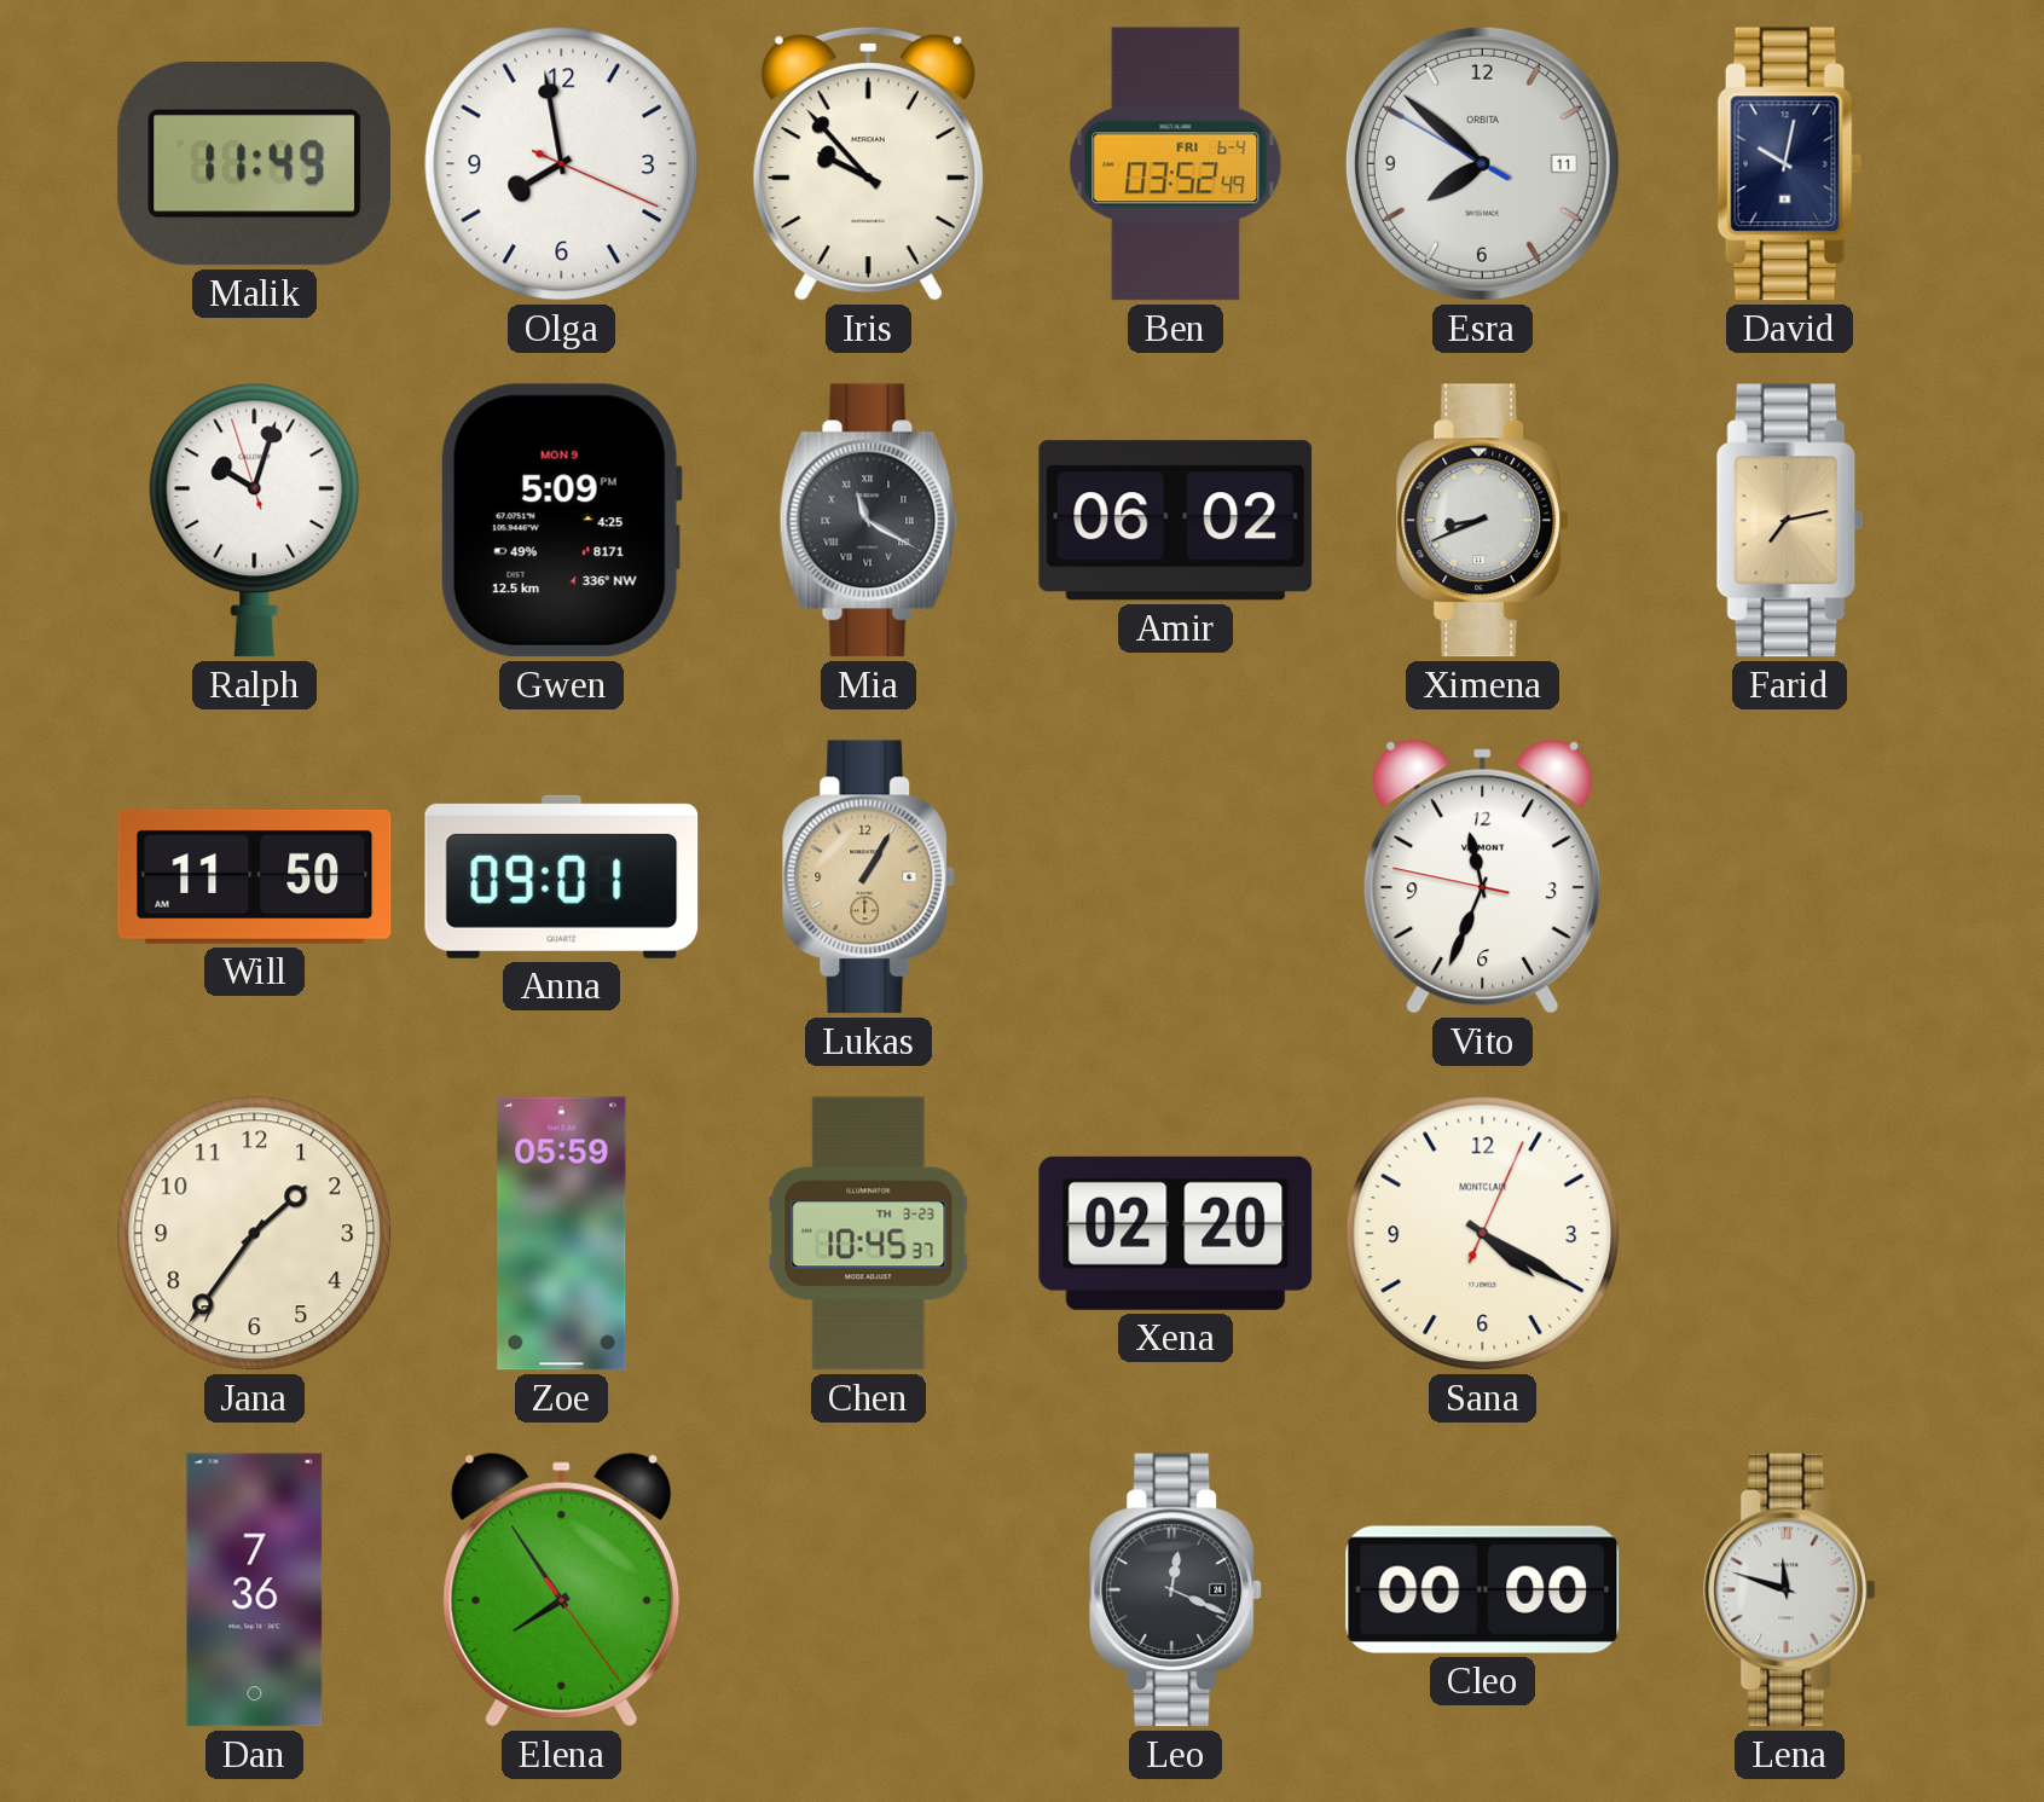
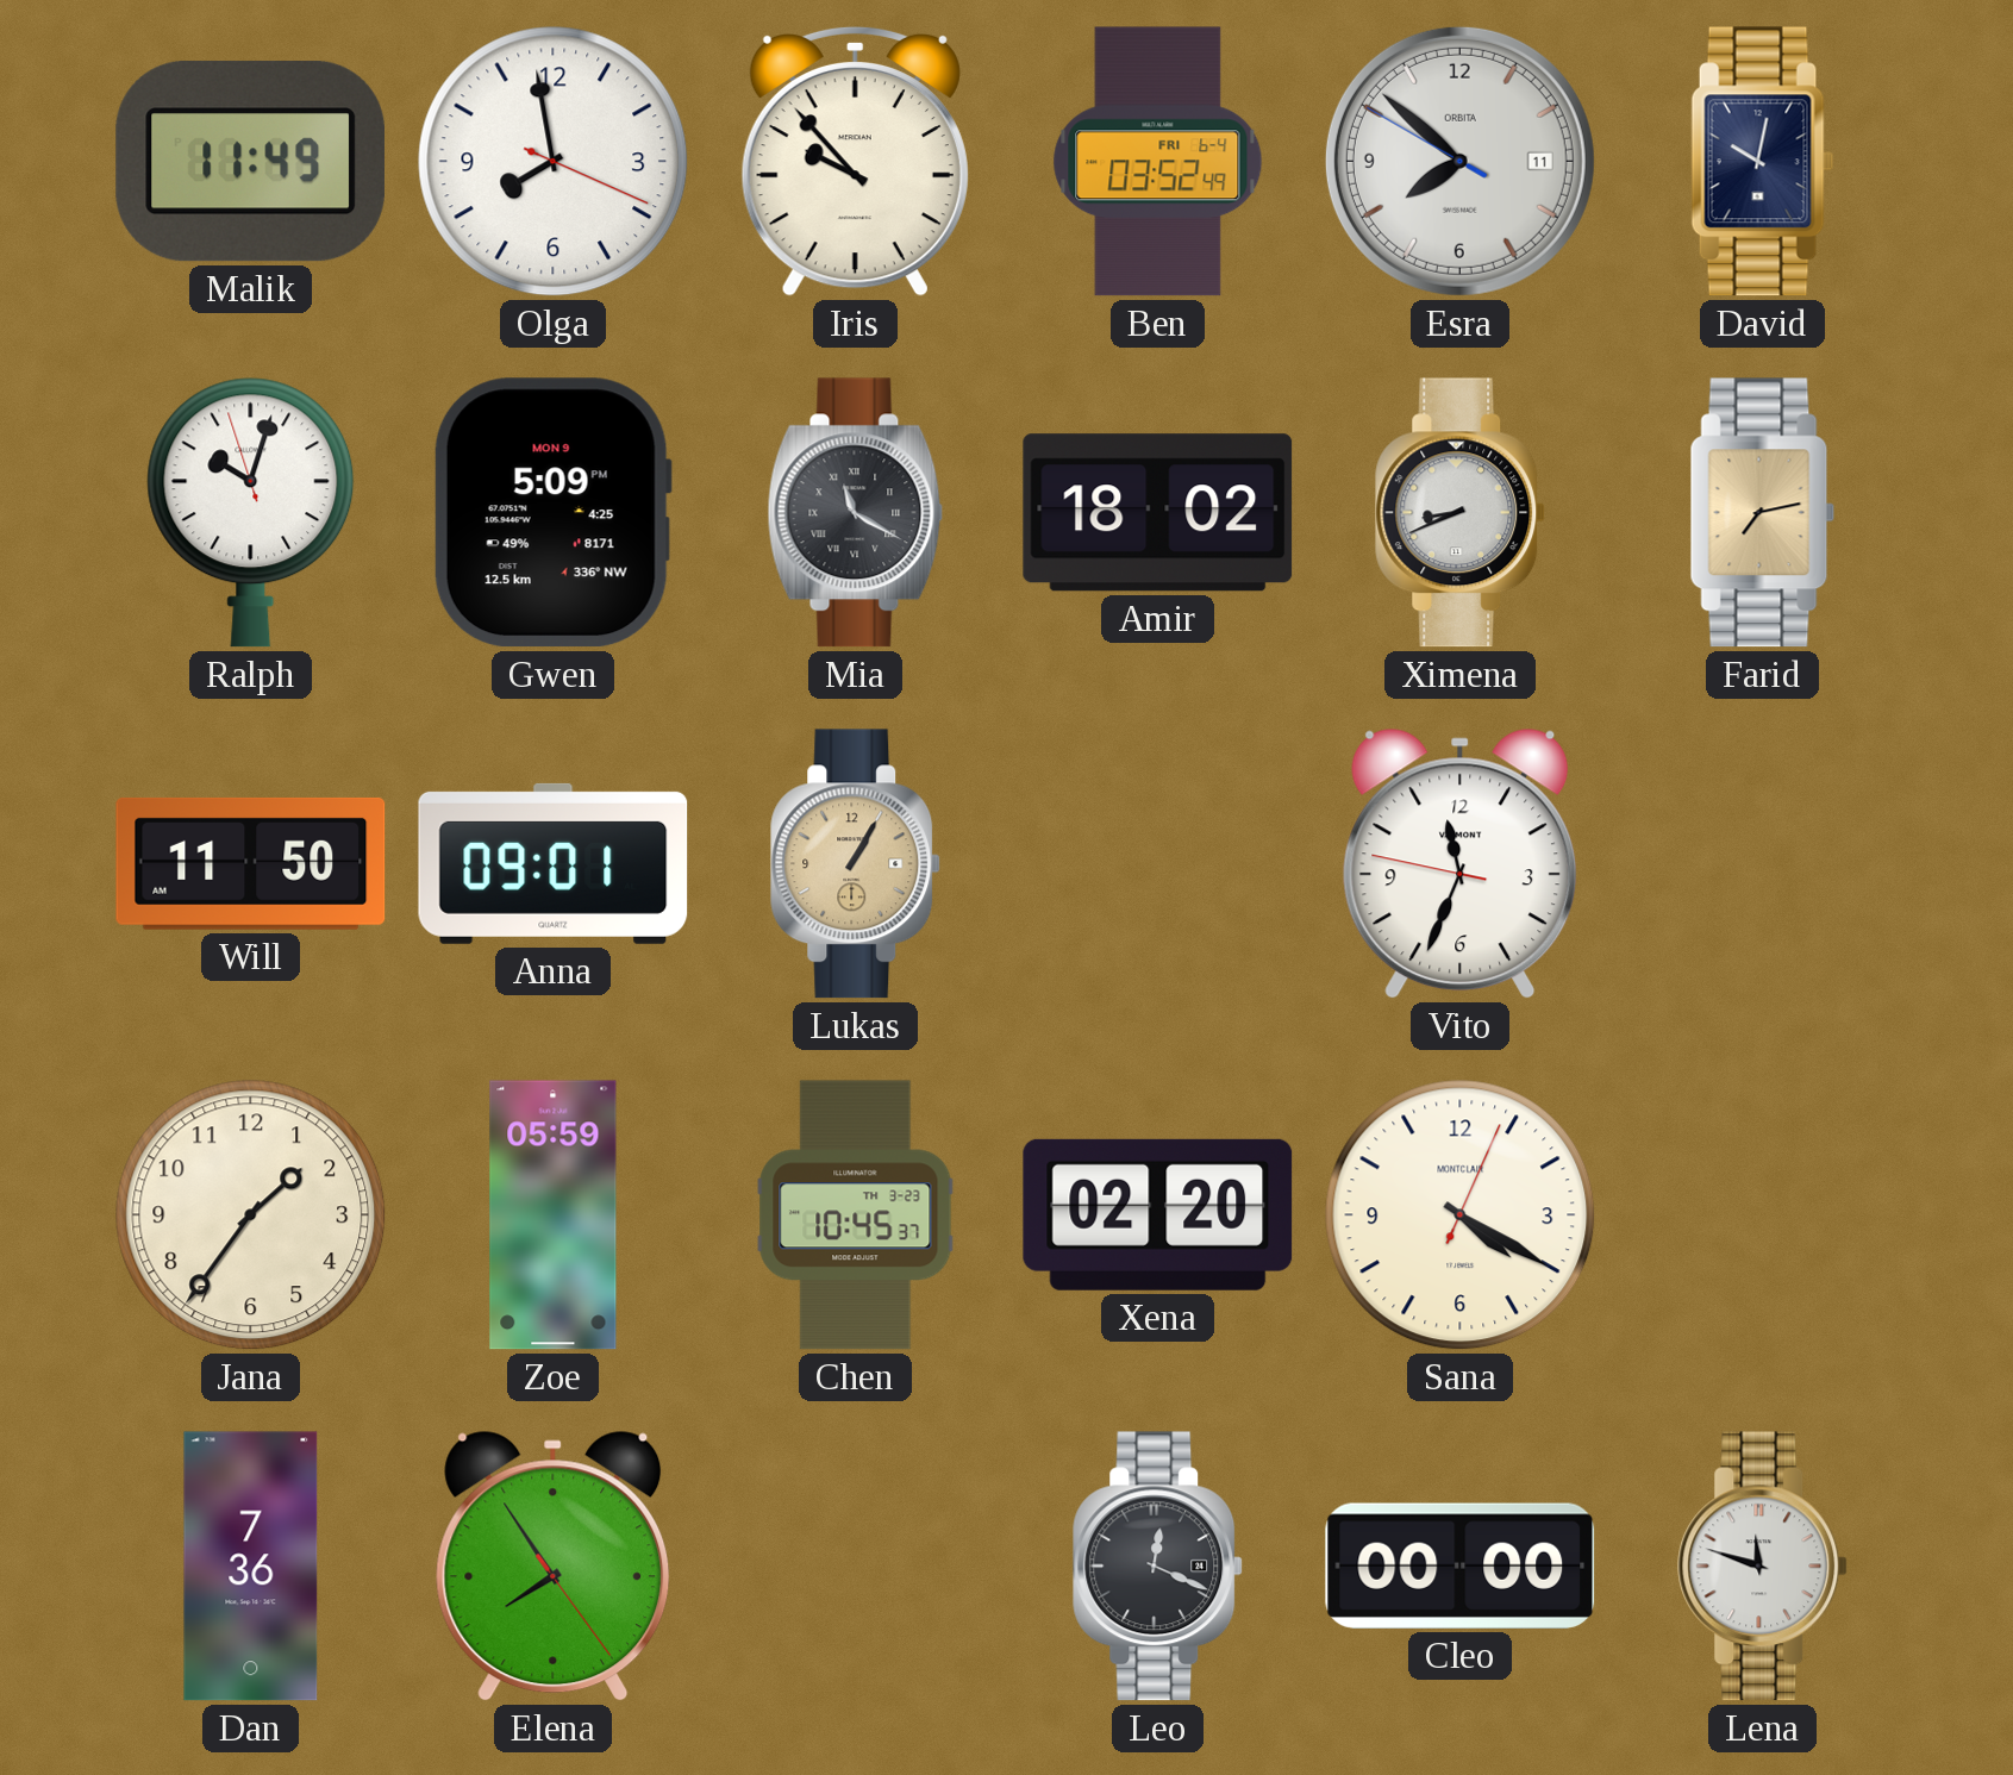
Amir: 06:02 -> 18:02
